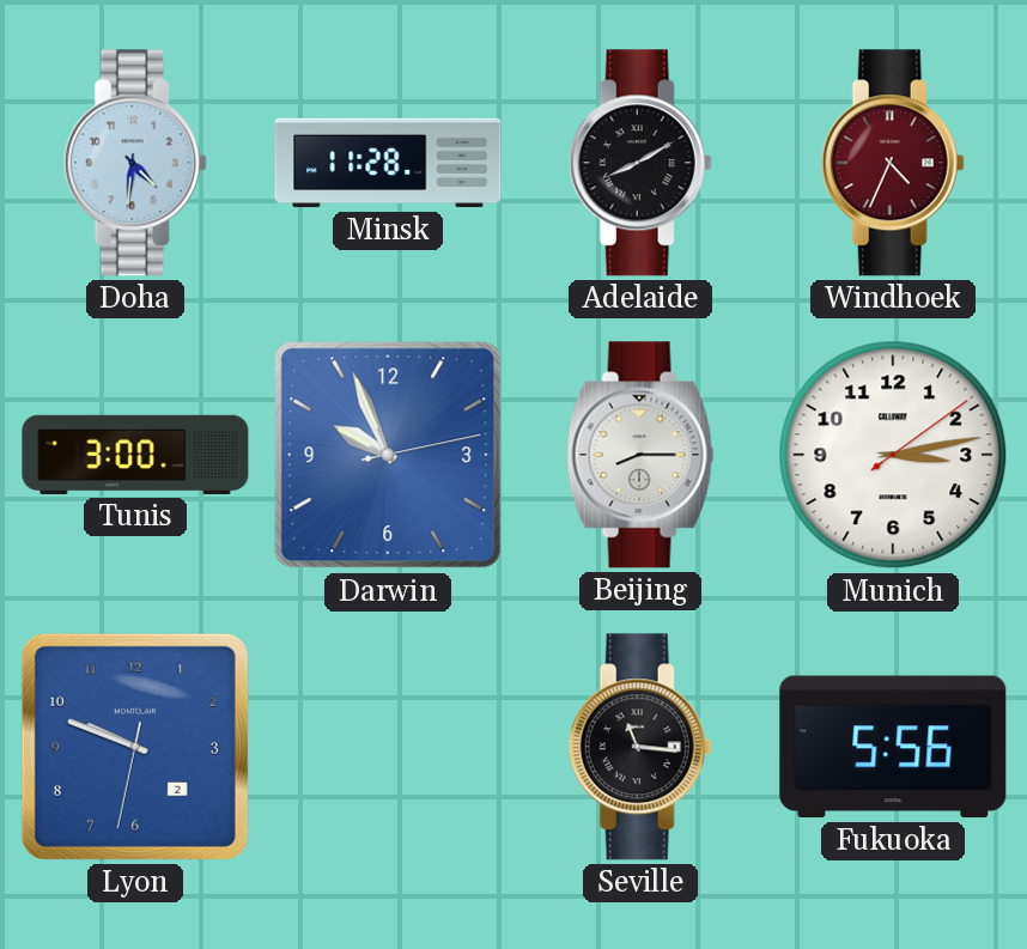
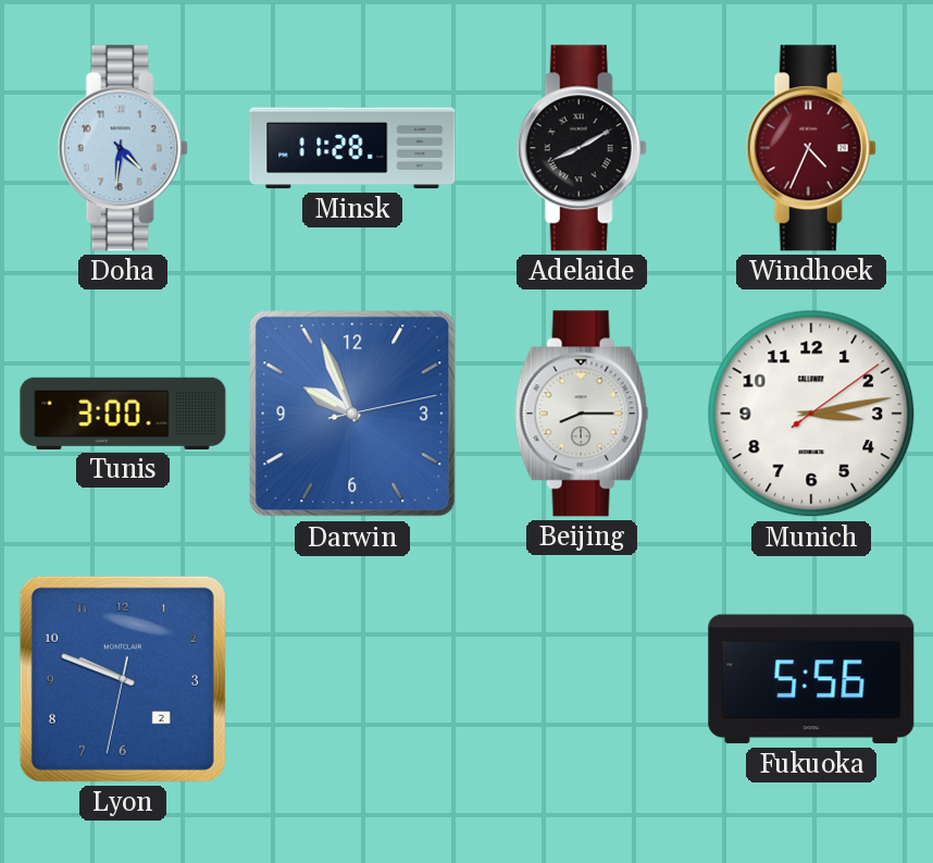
Seville: 11:16 -> none
